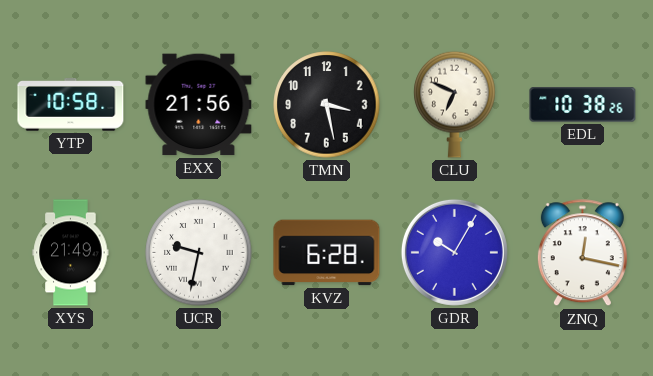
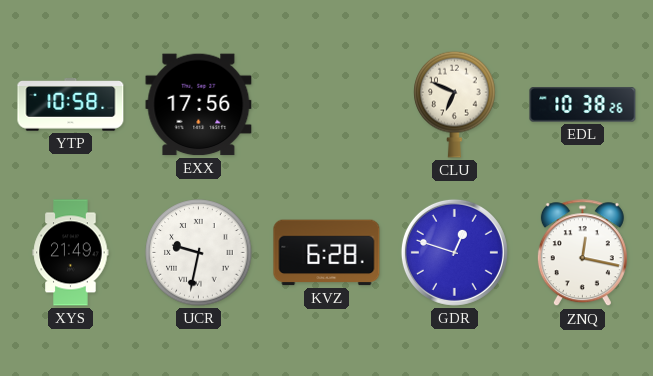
EXX: 21:56 -> 17:56
TMN: 3:28 -> none
GDR: 10:05 -> 12:48
